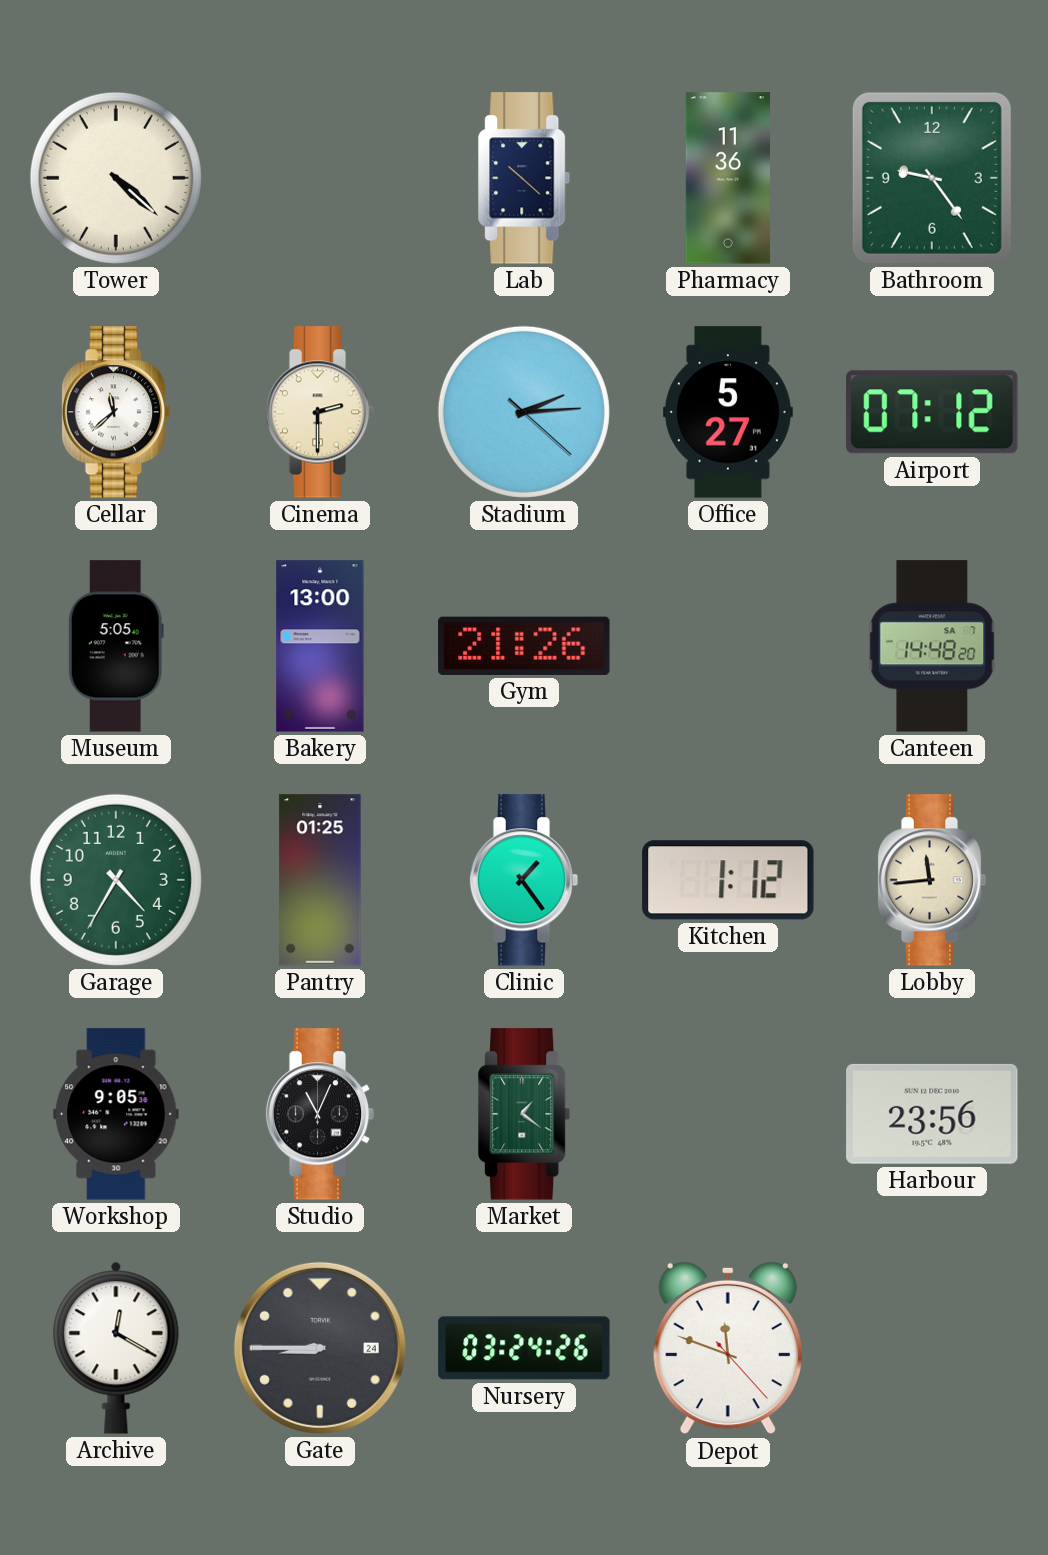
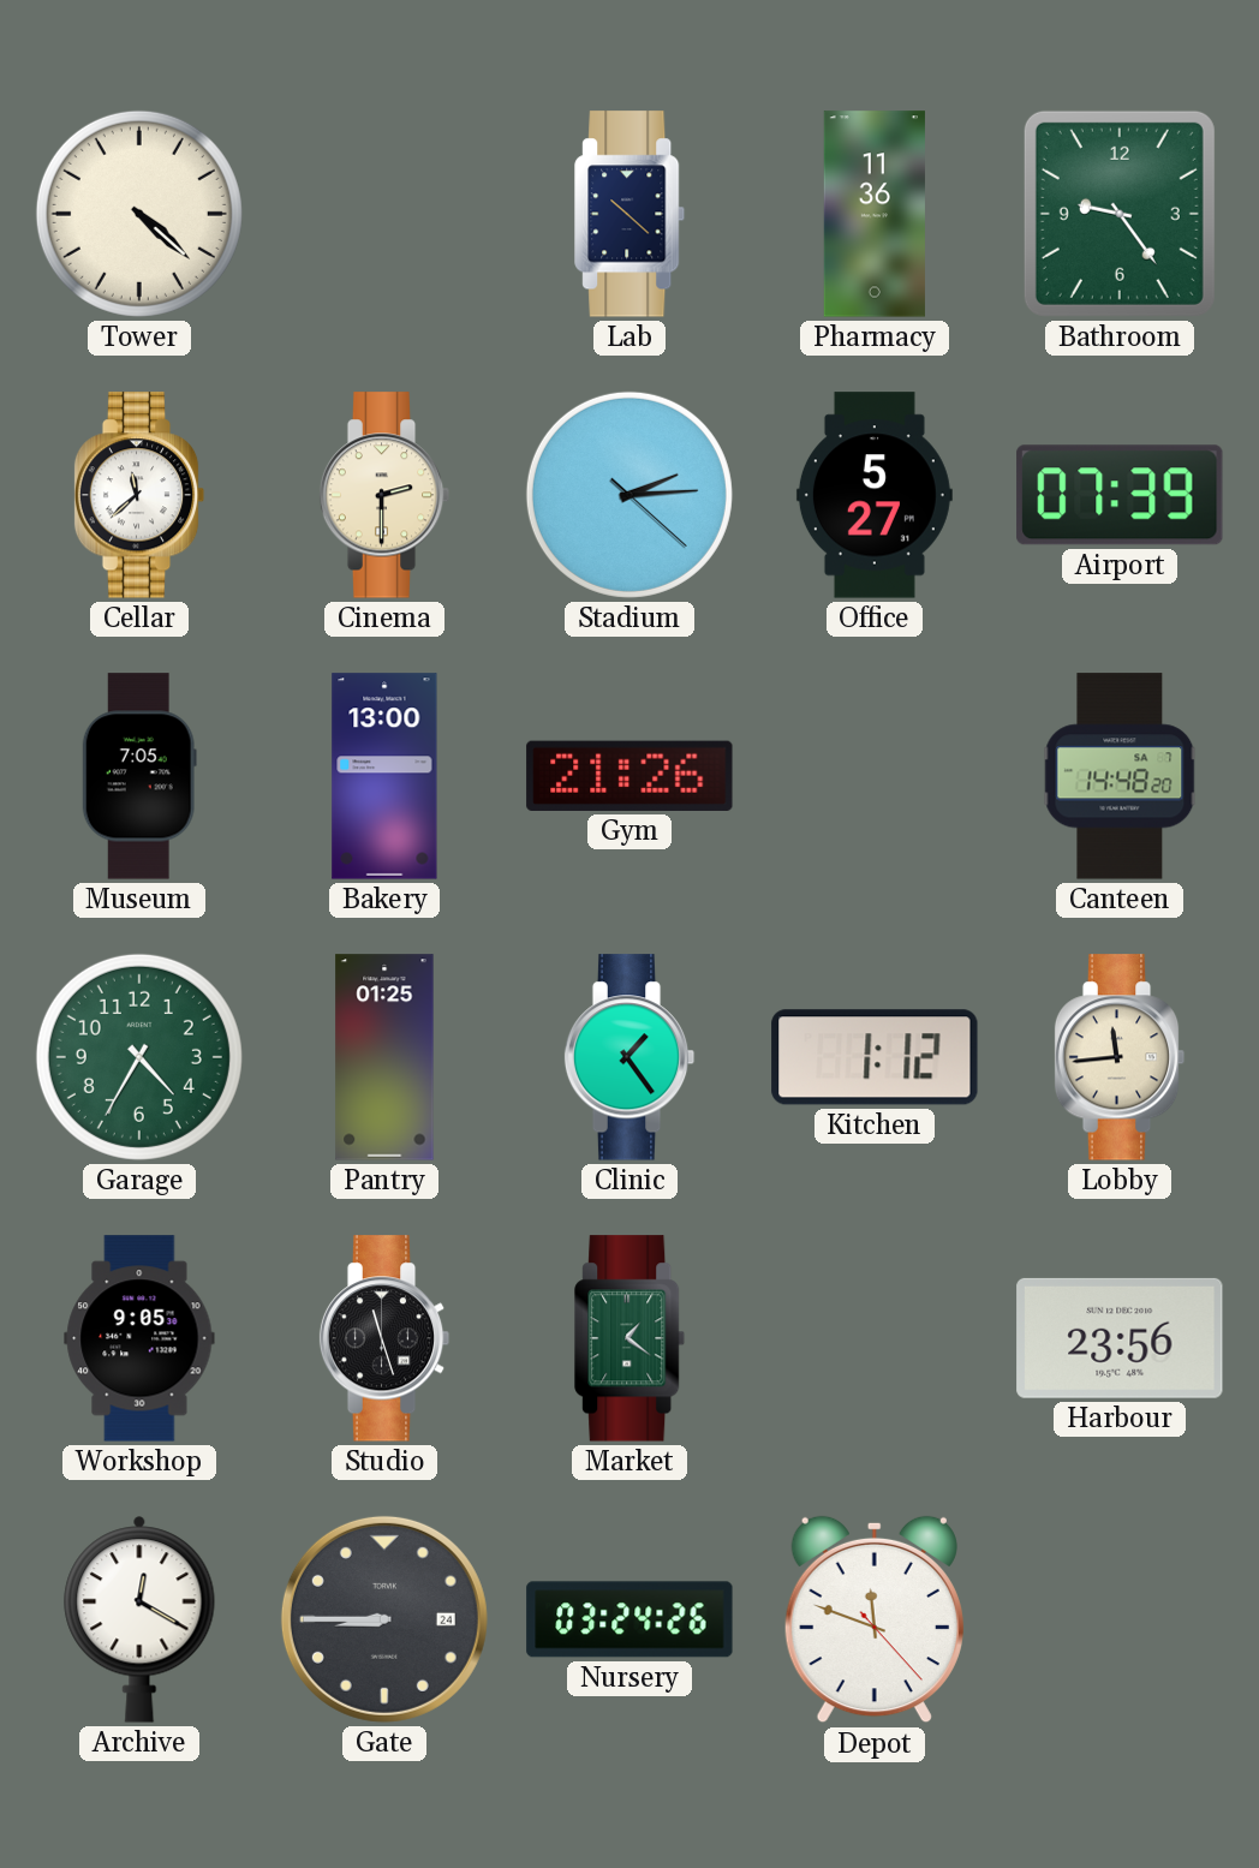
Airport: 07:12 -> 07:39
Museum: 5:05 -> 7:05
Studio: 11:04 -> 11:27
